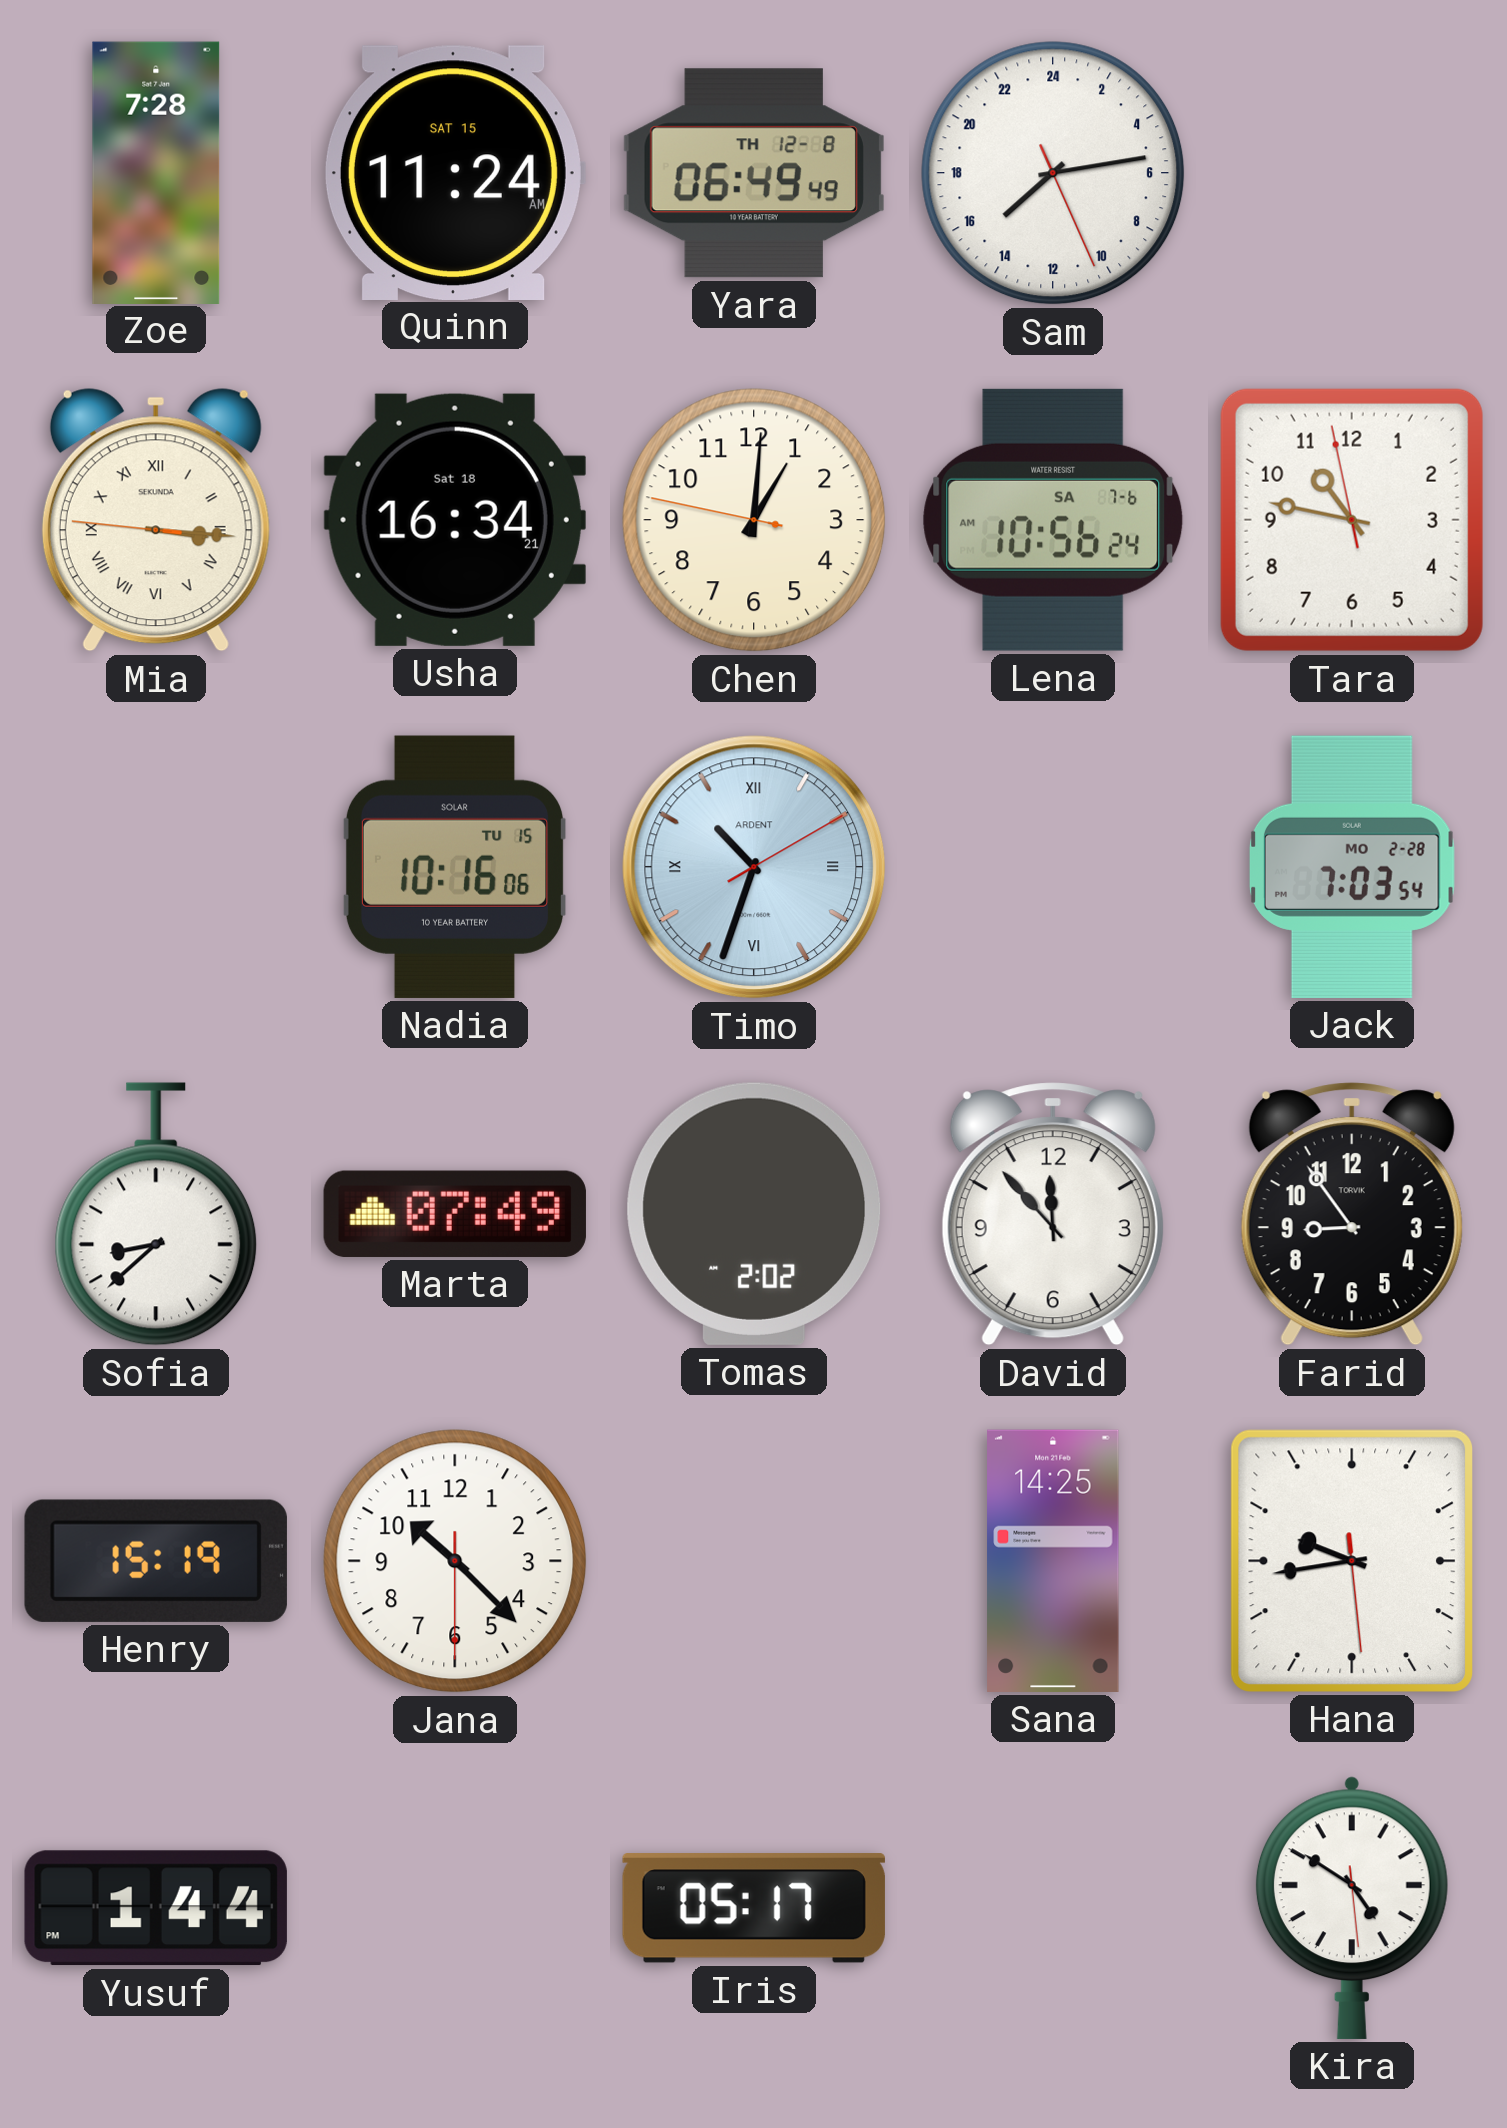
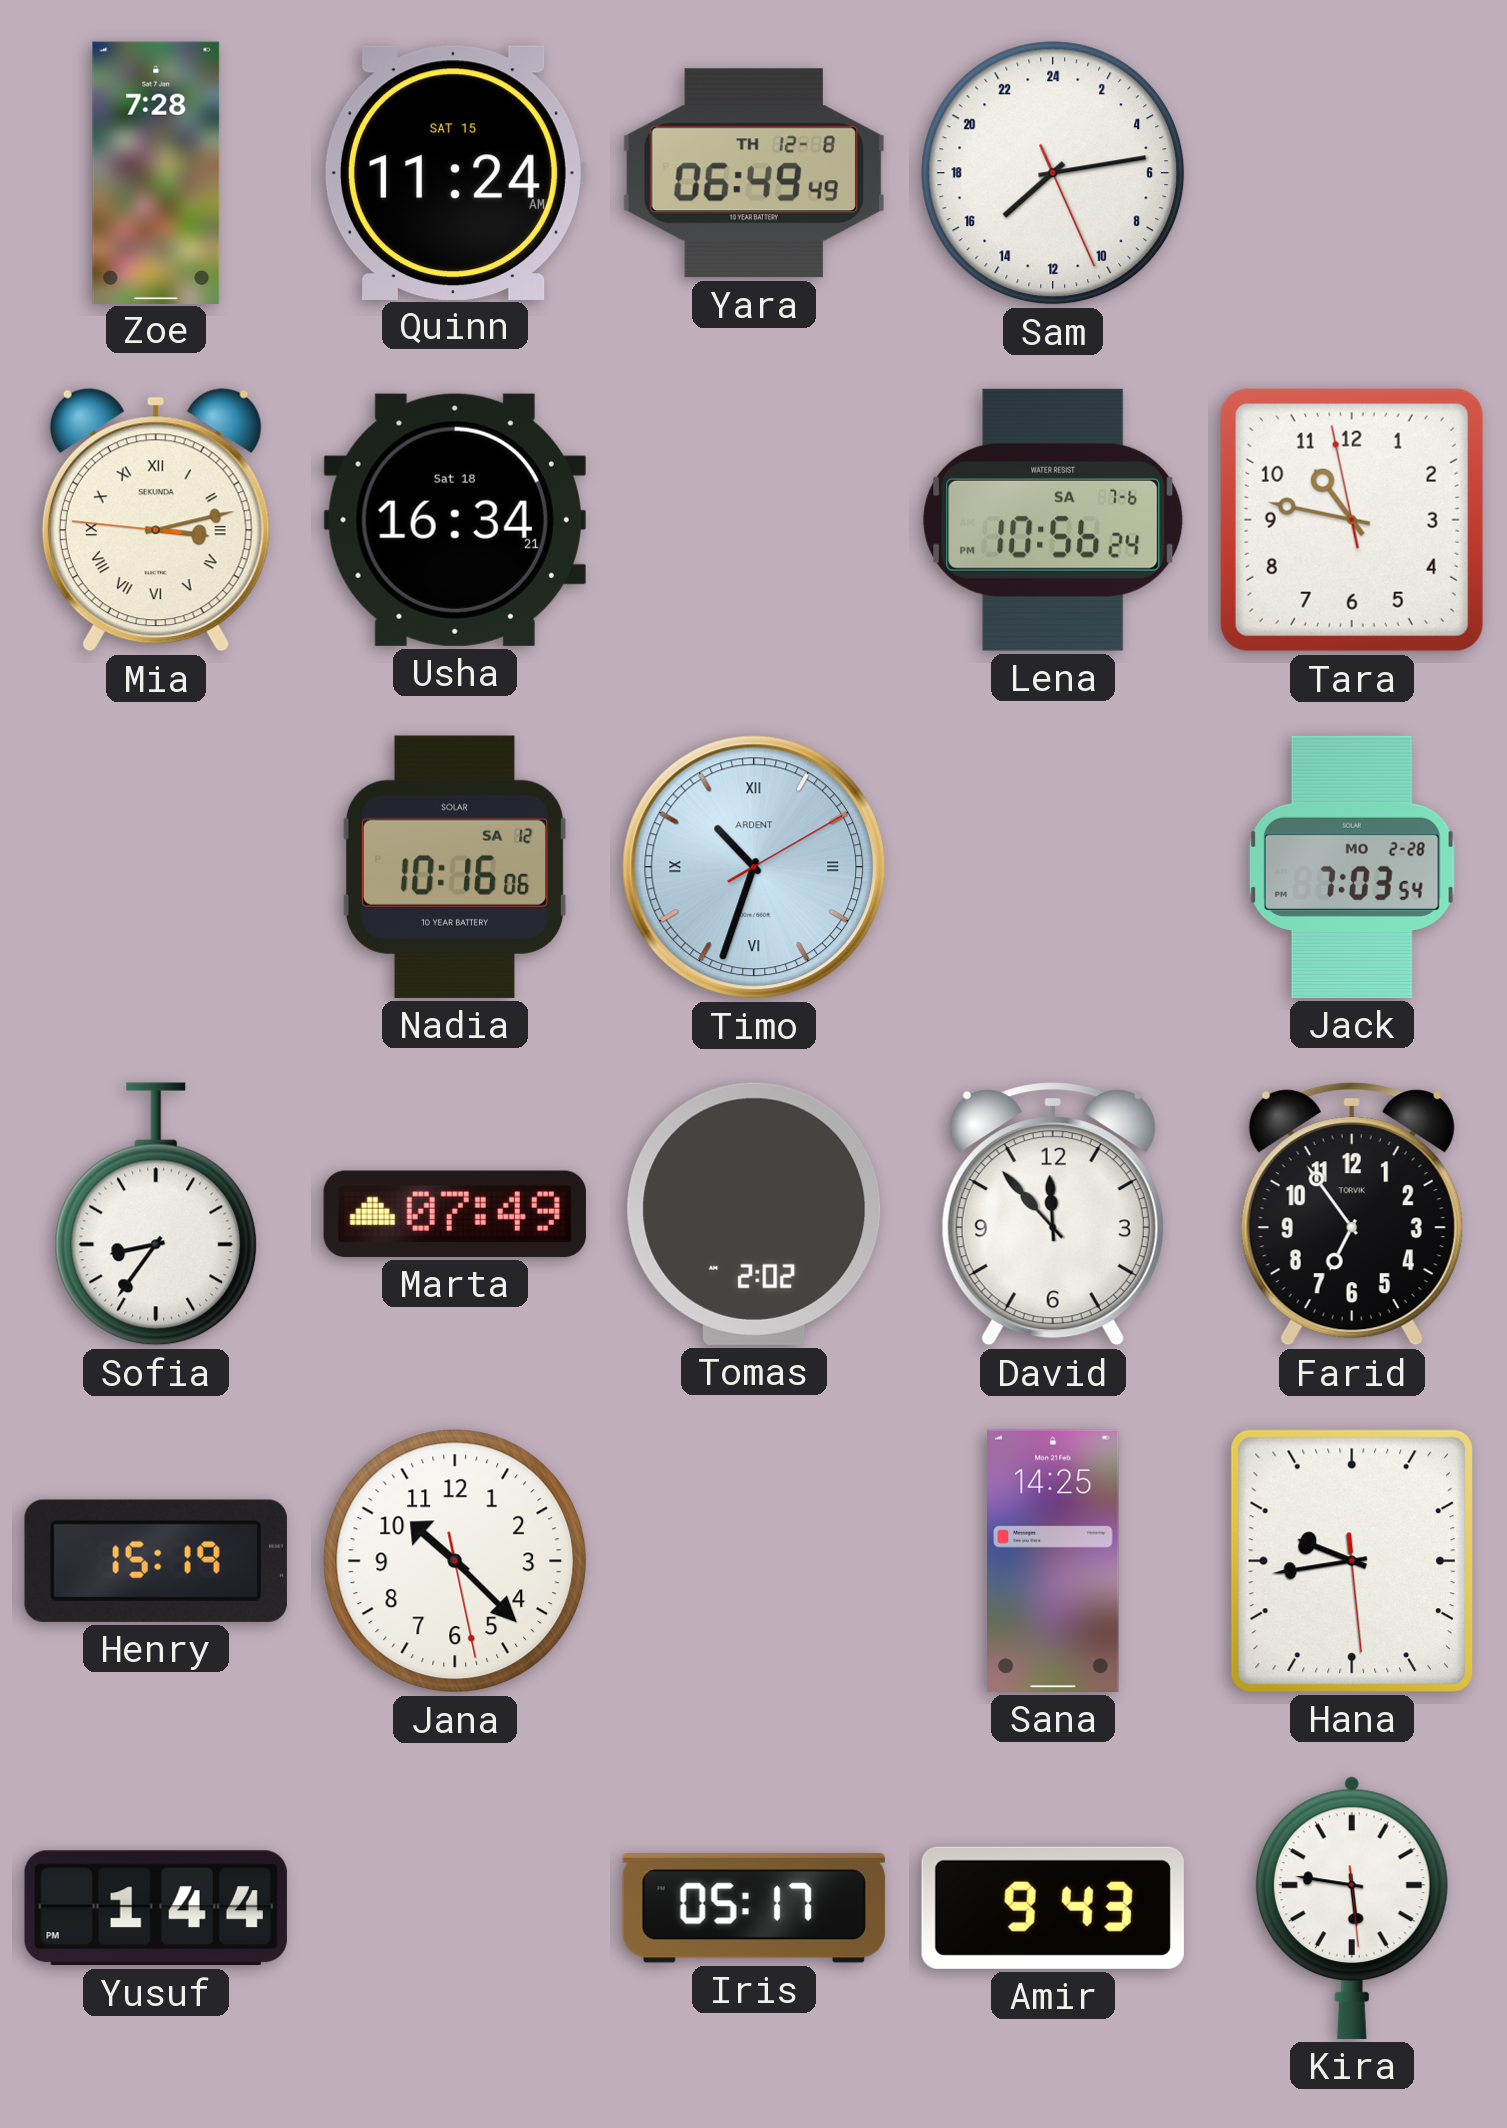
Mia: 3:15 -> 3:12
Chen: 1:00 -> none
Lena: 10:56:24 AM -> 10:56:24 PM
Nadia date: TU 15 -> SA 12
Sofia: 8:38 -> 8:36
Farid: 8:54 -> 6:54
Jana: 10:22:30 -> 10:22:28
Amir: none -> 9:43
Kira: 4:50 -> 5:46
